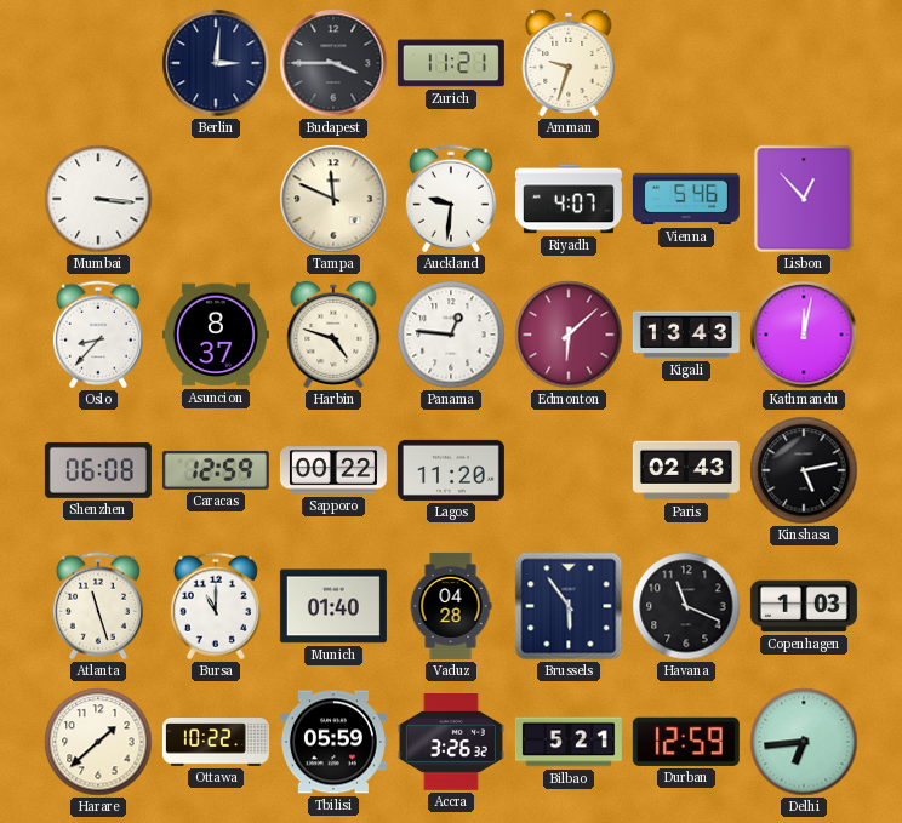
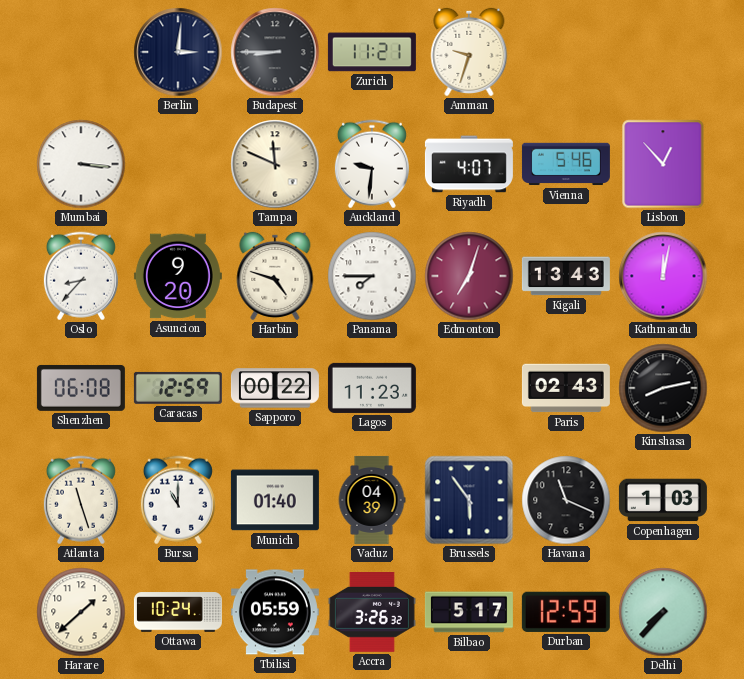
Budapest: 3:45 -> 8:45
Asuncion: 8:37 -> 9:20
Panama: 12:46 -> 7:45
Edmonton: 6:08 -> 7:03
Lagos: 11:20 -> 11:23
Kinshasa: 5:13 -> 8:13
Vaduz: 04:28 -> 04:39
Ottawa: 10:22 -> 10:24
Bilbao: 5:21 -> 5:17
Delhi: 6:44 -> 7:37
